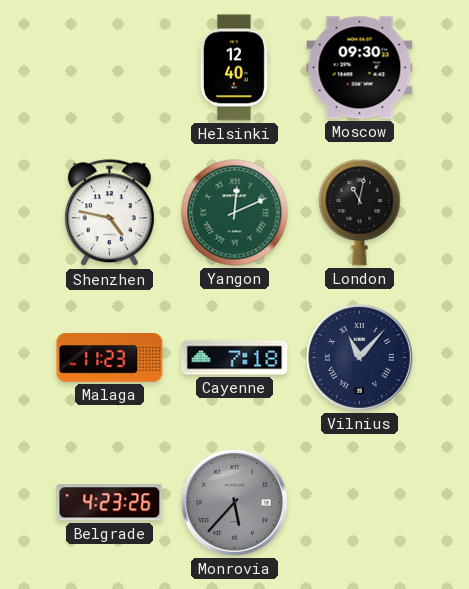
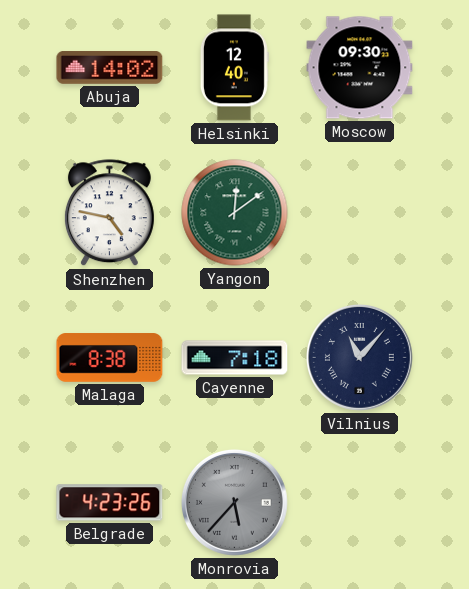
Abuja: none -> 14:02
Yangon: 12:11 -> 12:09
London: 11:02 -> none
Malaga: 11:23 -> 8:38
